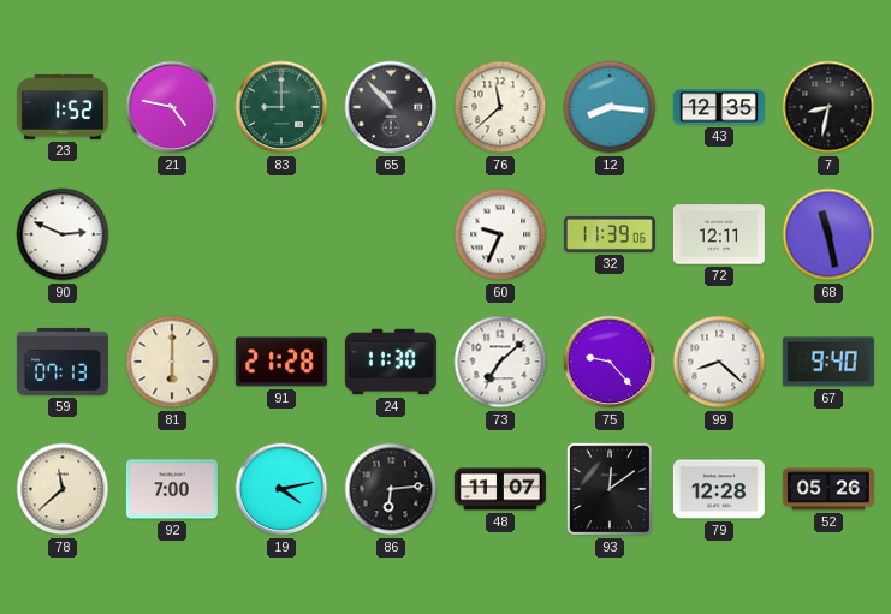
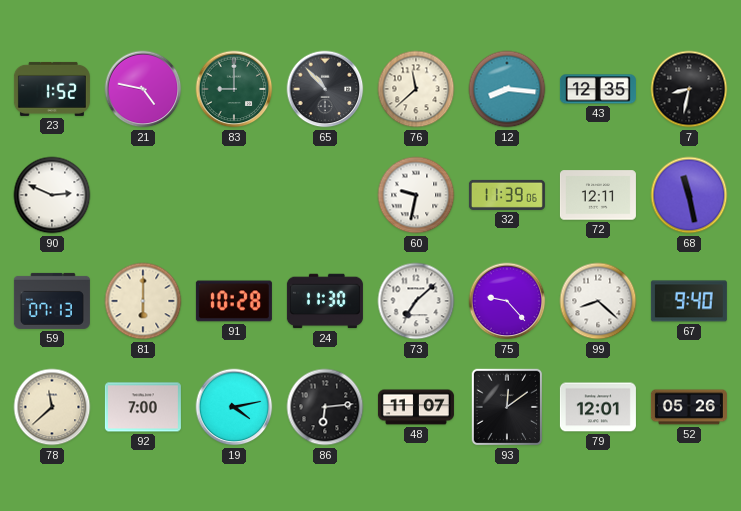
60: 9:34 -> 9:32
91: 21:28 -> 10:28
79: 12:28 -> 12:01
